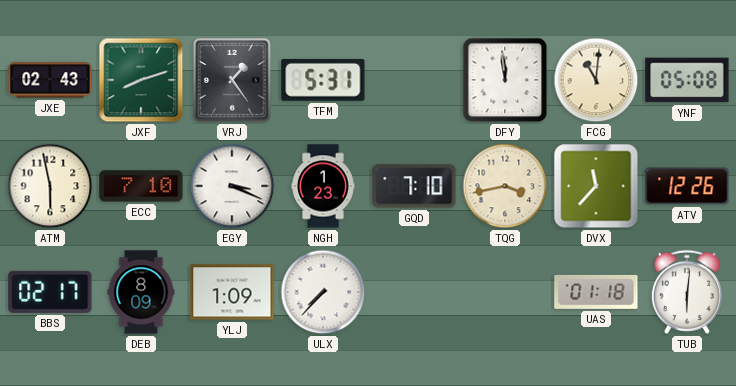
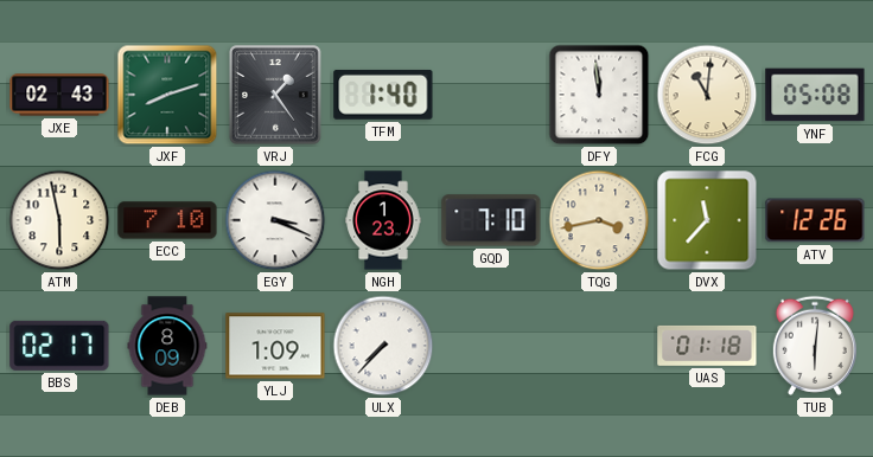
TFM: 5:31 -> 1:40
